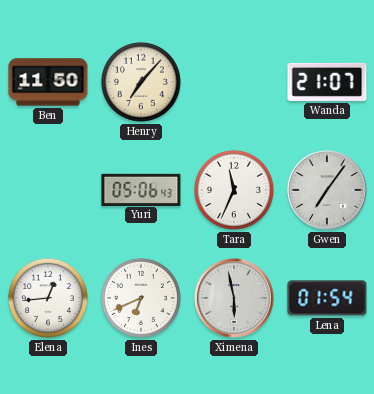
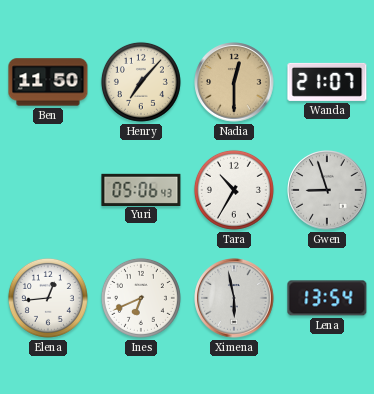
Nadia: none -> 12:30
Tara: 11:34 -> 10:35
Gwen: 7:06 -> 8:57
Lena: 01:54 -> 13:54
